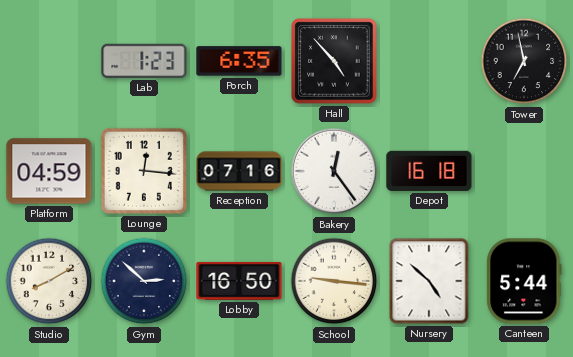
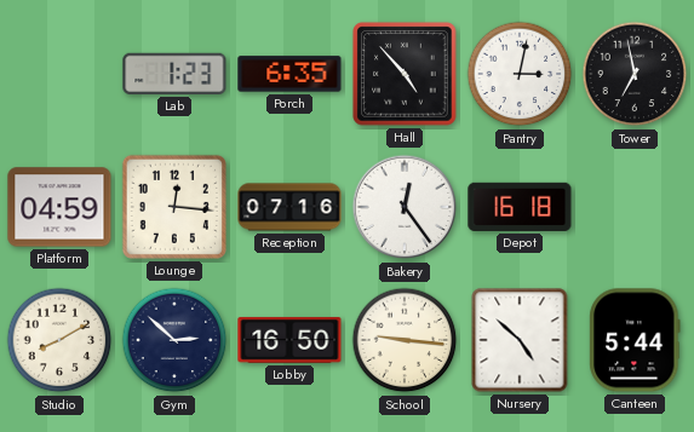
Pantry: none -> 3:02
